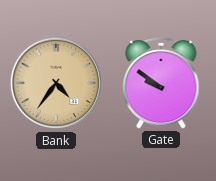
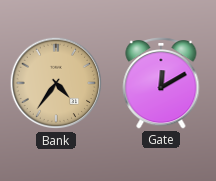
Gate: 9:51 -> 12:10
